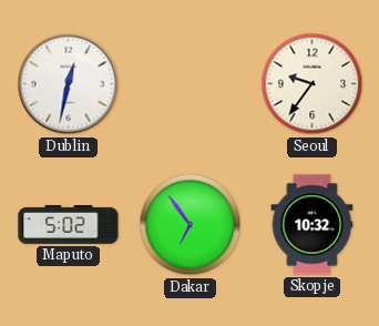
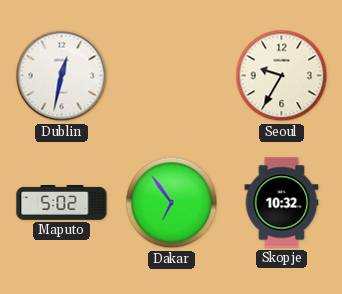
Seoul: 9:36 -> 9:35
